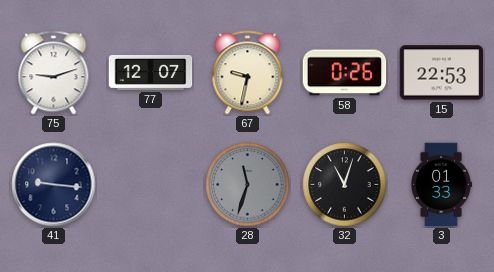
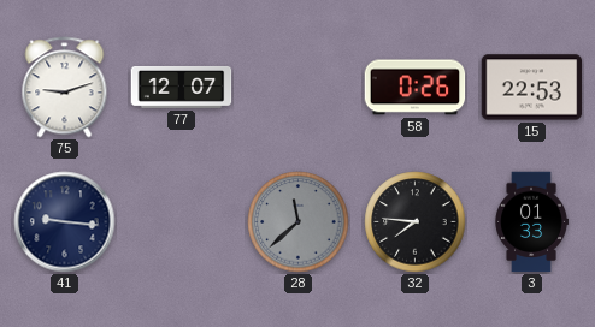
67: 9:32 -> none
28: 11:33 -> 11:38
32: 11:03 -> 7:46
